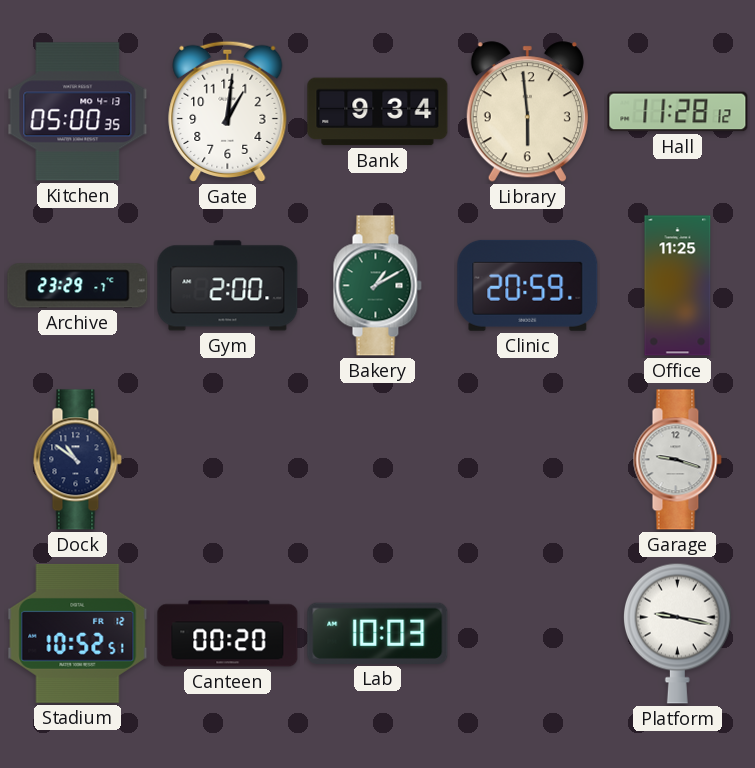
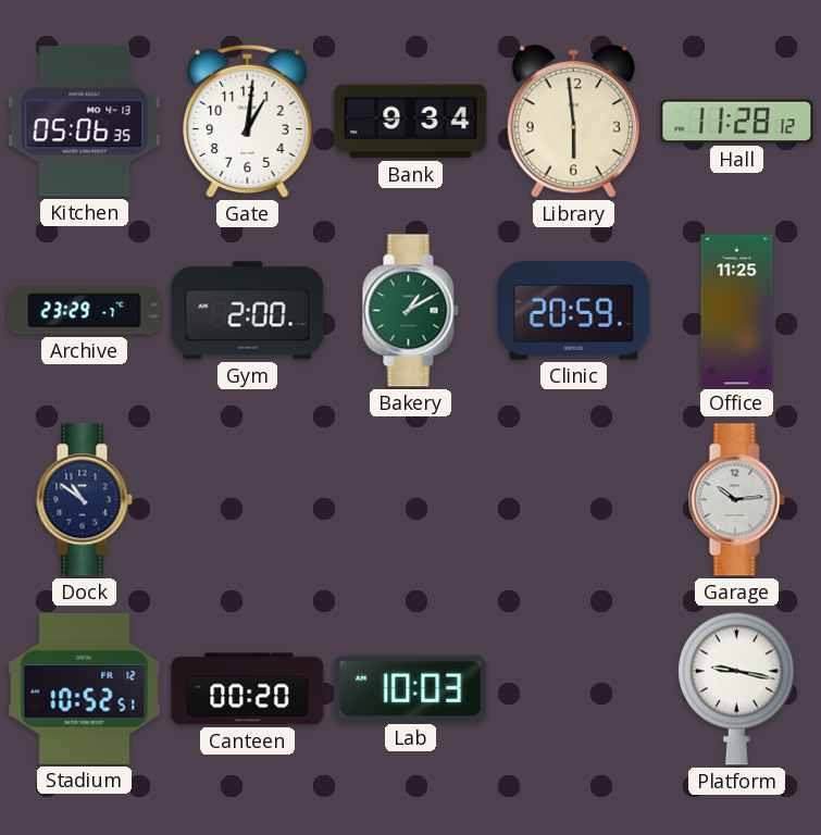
Kitchen: 05:00 -> 05:06
Garage: 9:18 -> 10:14
